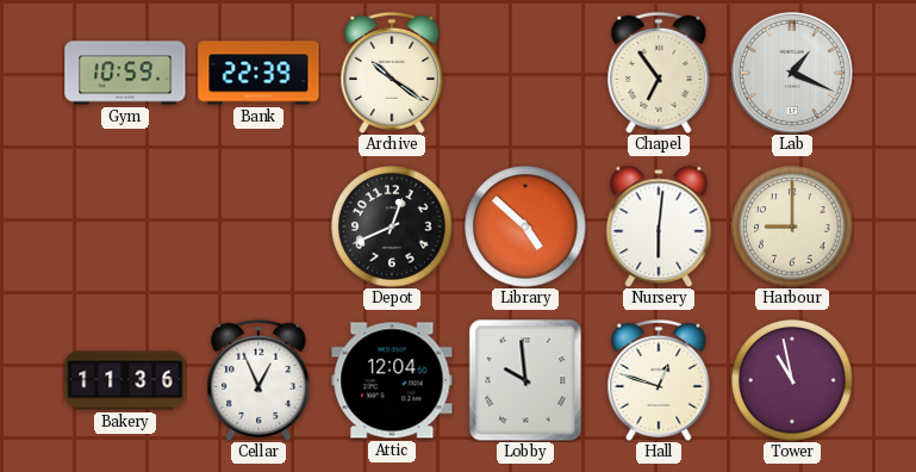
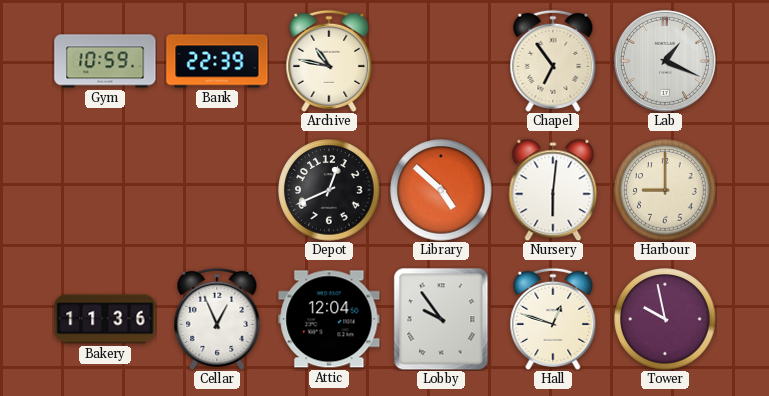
Archive: 10:21 -> 10:47
Lobby: 9:59 -> 9:54
Tower: 10:58 -> 9:58
